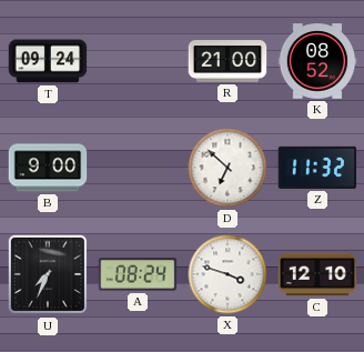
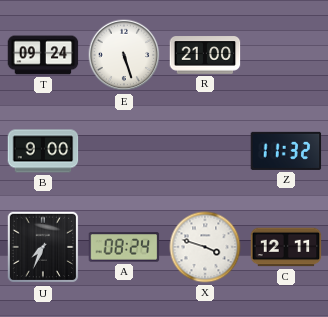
E: none -> 5:27
K: 08:52 -> none
D: 6:52 -> none
C: 12:10 -> 12:11
